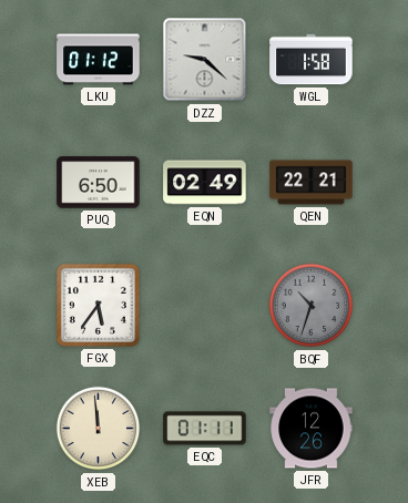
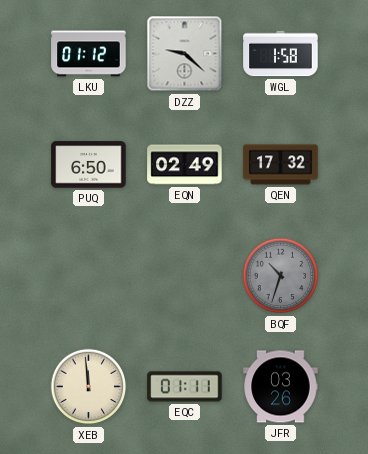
QEN: 22:21 -> 17:32
FGX: 5:36 -> none
JFR: 12:26 -> 03:26
